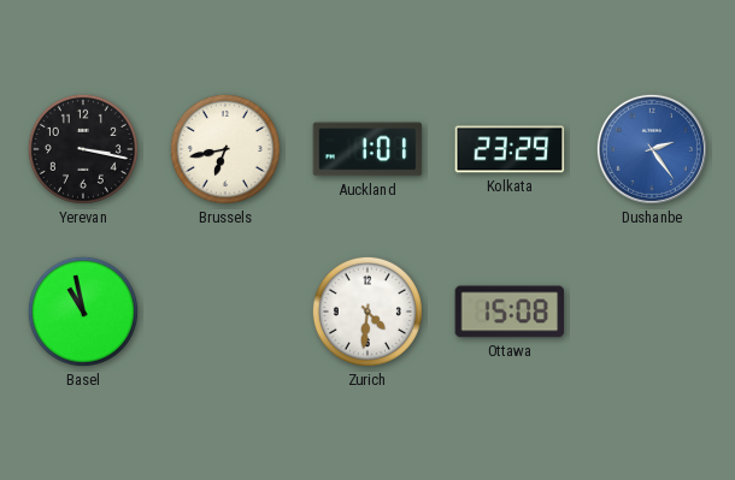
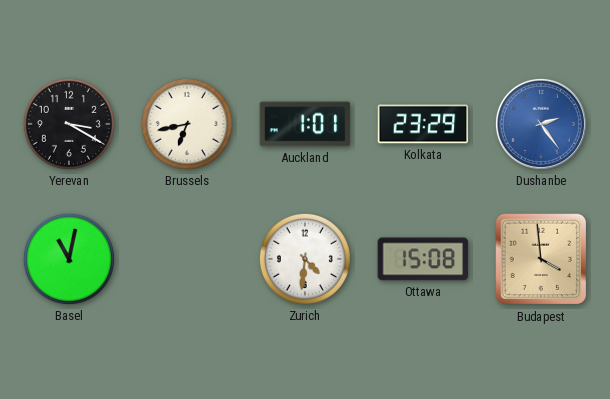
Yerevan: 3:17 -> 3:20
Basel: 10:58 -> 11:02
Budapest: none -> 3:59
